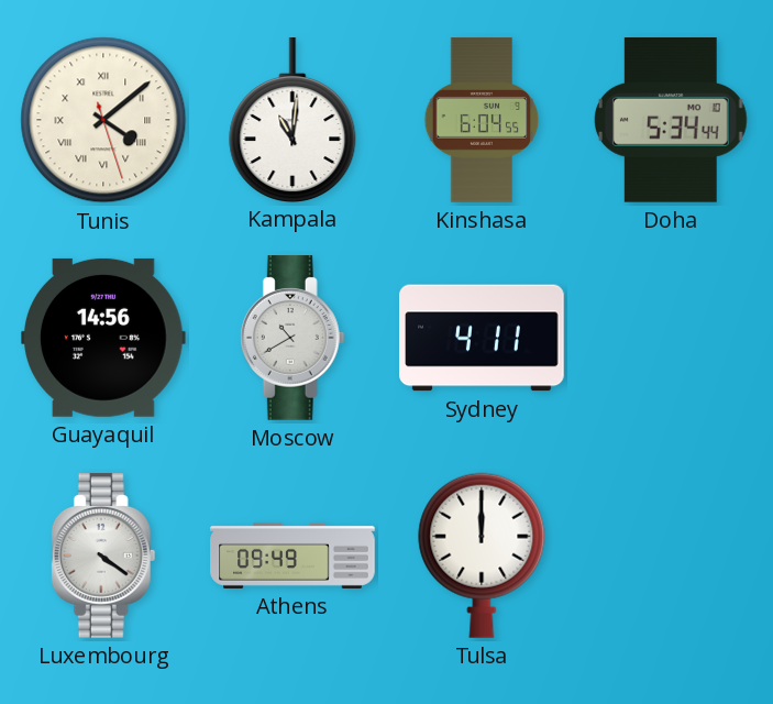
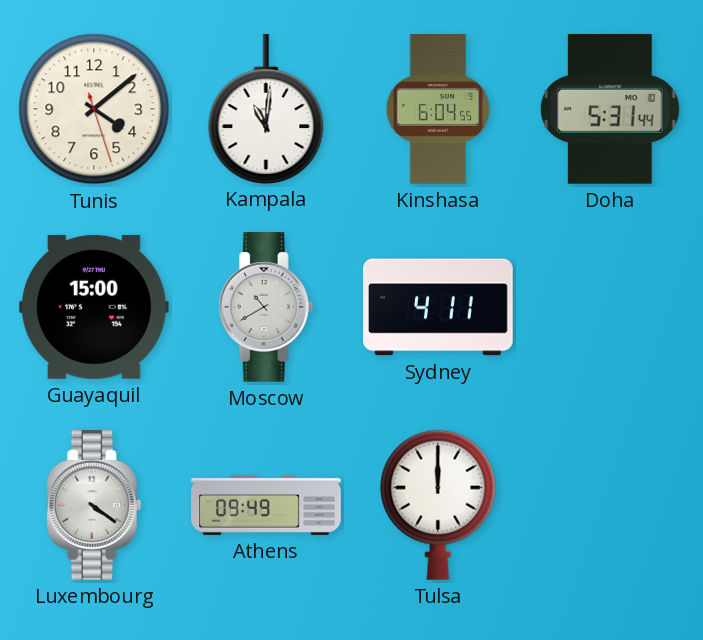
Tunis numerals: Roman -> Arabic
Doha: 5:34 -> 5:31
Guayaquil: 14:56 -> 15:00
